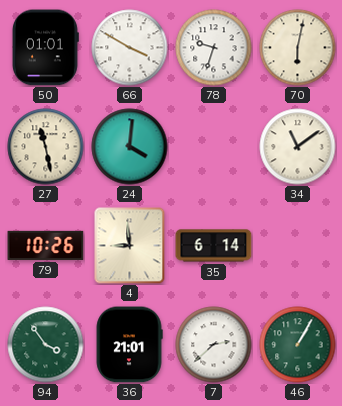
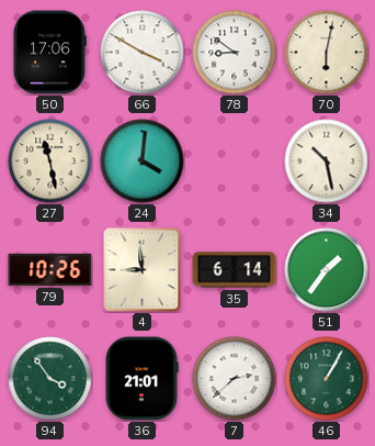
50: 01:01 -> 17:06
78: 9:33 -> 8:51
34: 11:09 -> 10:28
51: none -> 1:36
